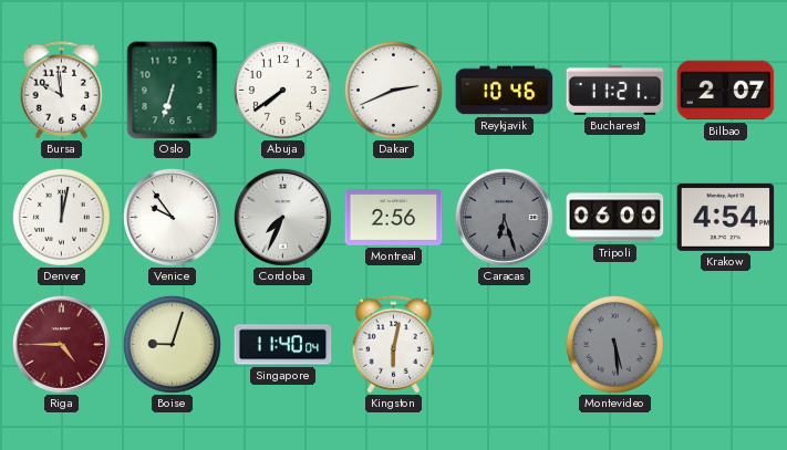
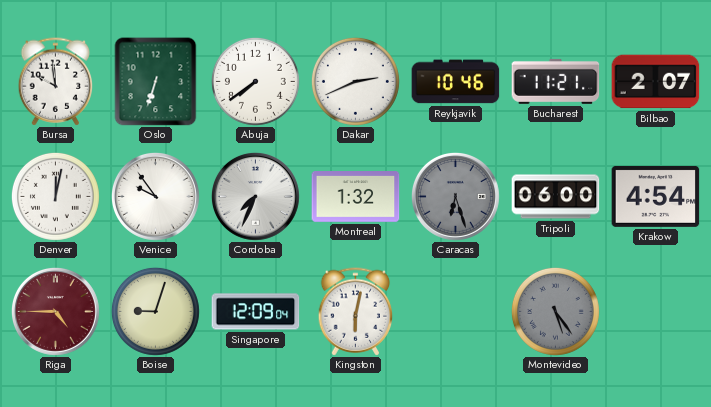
Montreal: 2:56 -> 1:32
Singapore: 11:40 -> 12:09
Montevideo: 5:29 -> 5:24
